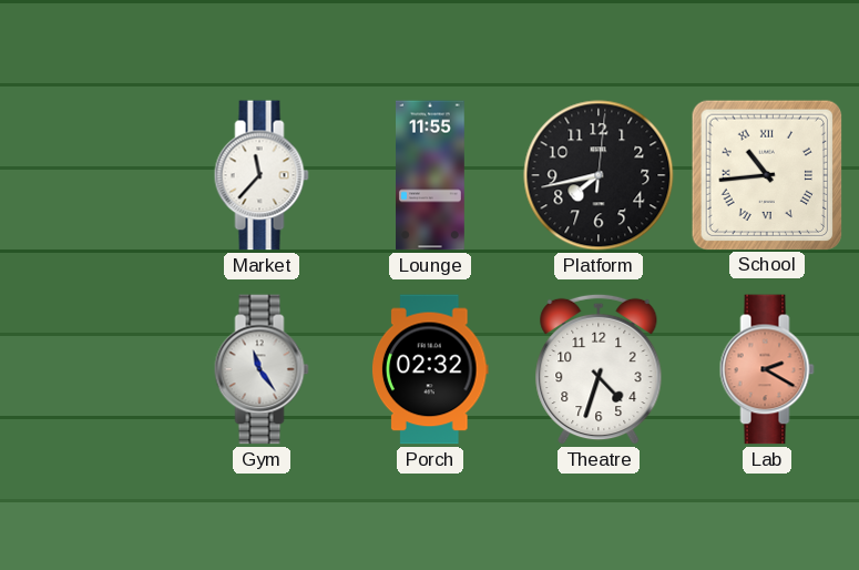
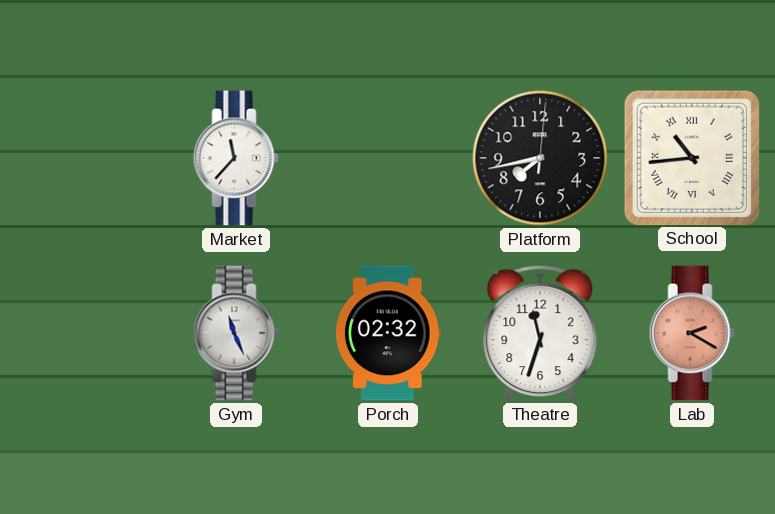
Lounge: 11:55 -> none
Gym: 11:24 -> 11:26
Theatre: 4:33 -> 11:33
